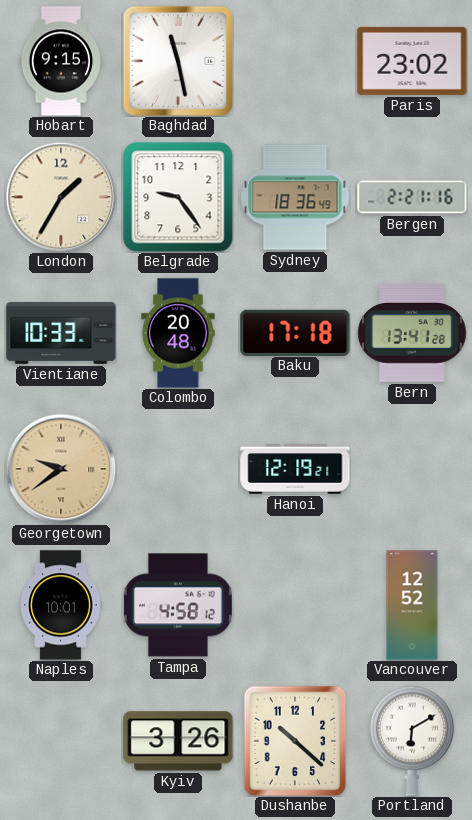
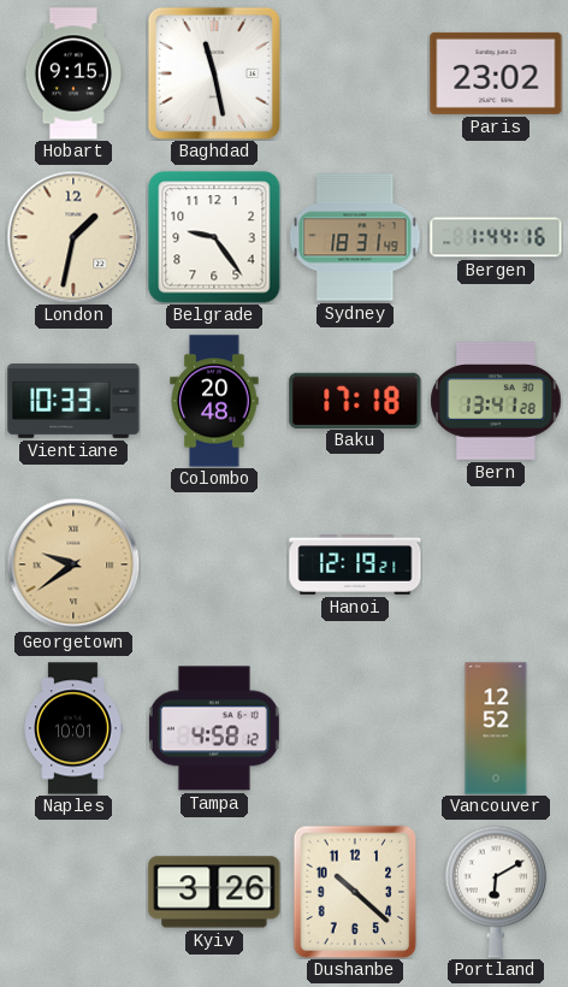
London: 1:35 -> 1:32
Sydney: 18:36 -> 18:31
Bergen: 2:21 -> 1:44
